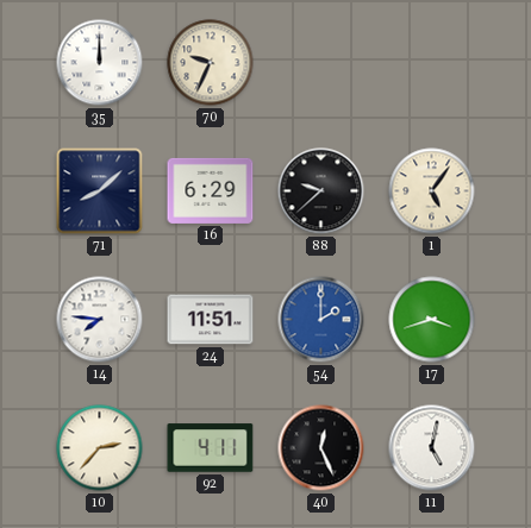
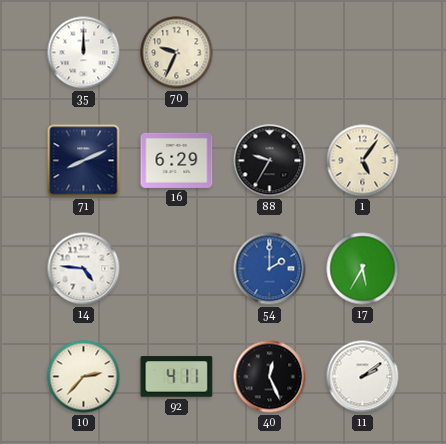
71: 8:08 -> 8:11
88: 9:38 -> 9:35
14: 7:46 -> 4:46
24: 11:51 -> none
17: 3:42 -> 5:35
11: 5:02 -> 2:09
